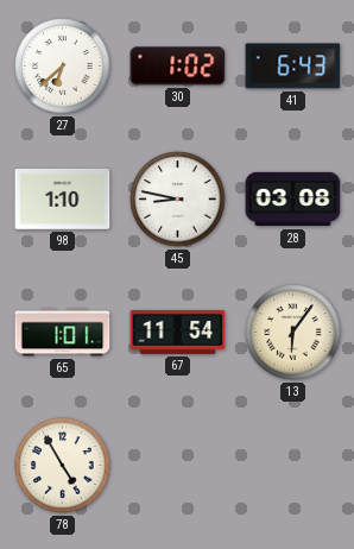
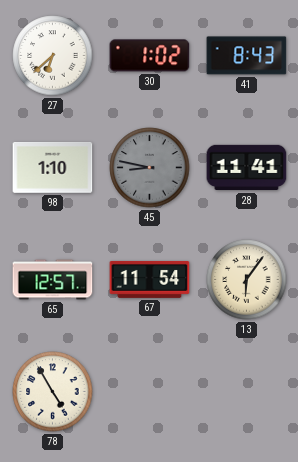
41: 6:43 -> 8:43
45 dial: white -> grey
28: 03:08 -> 11:41
65: 1:01 -> 12:57
